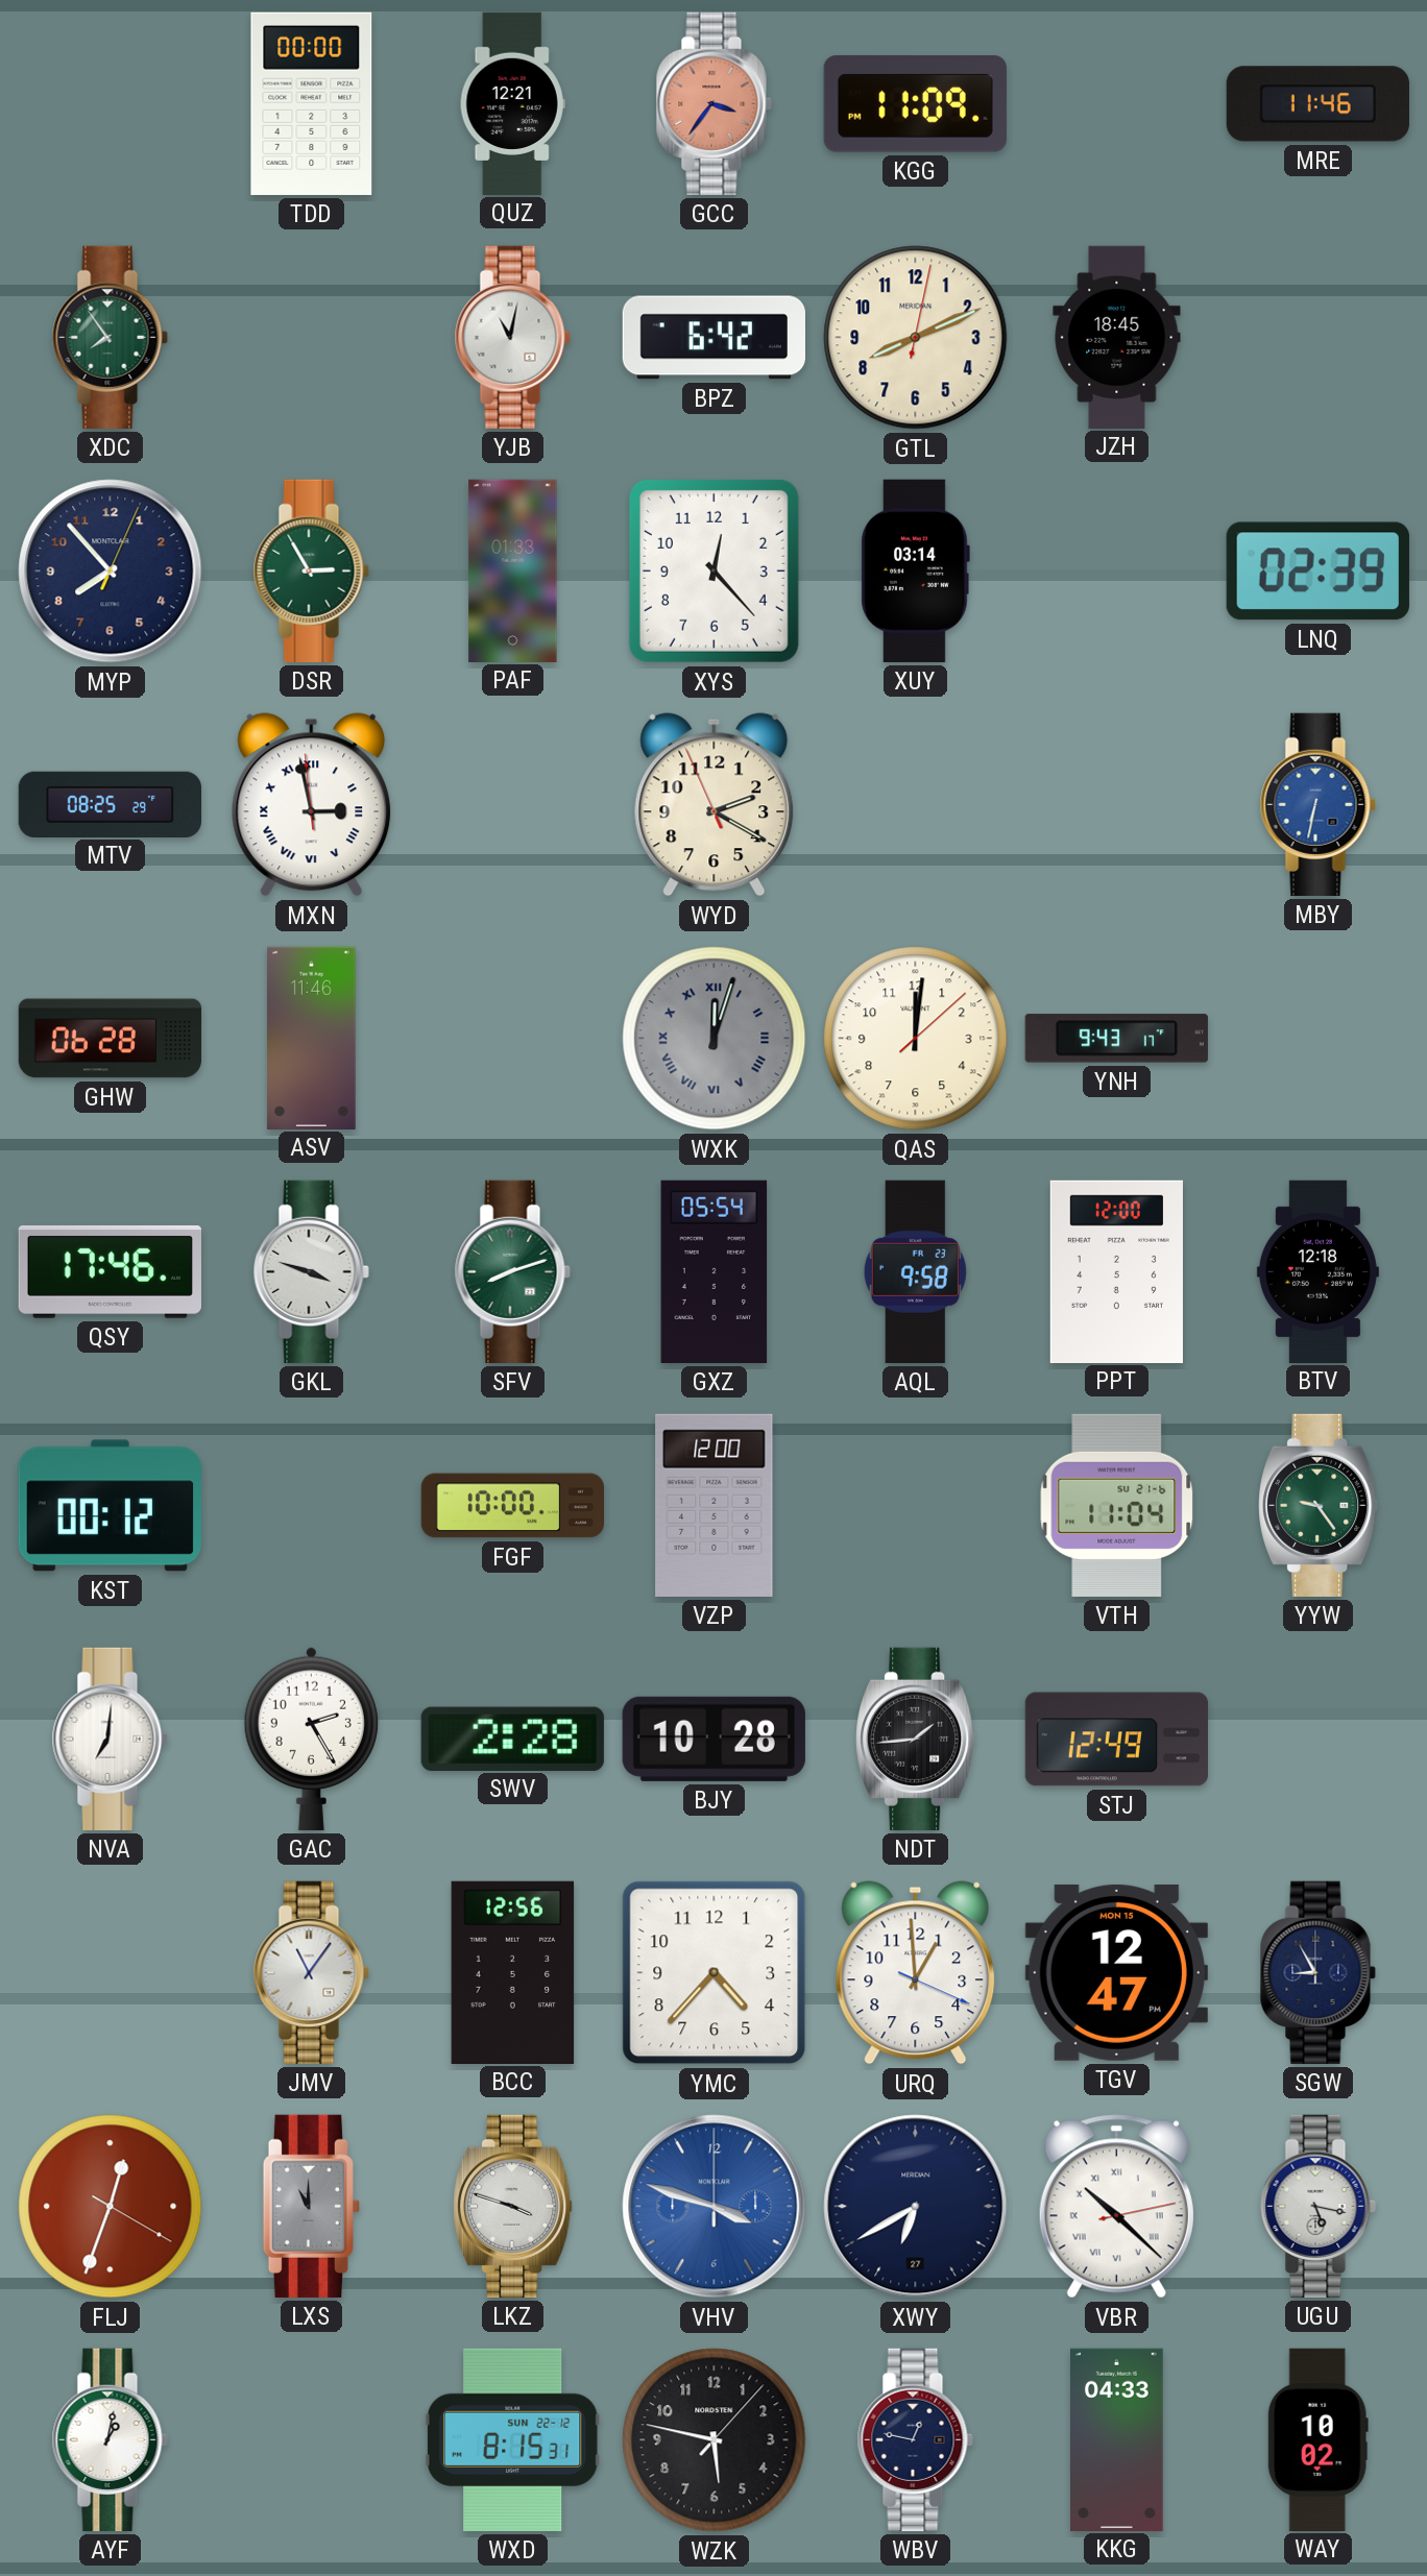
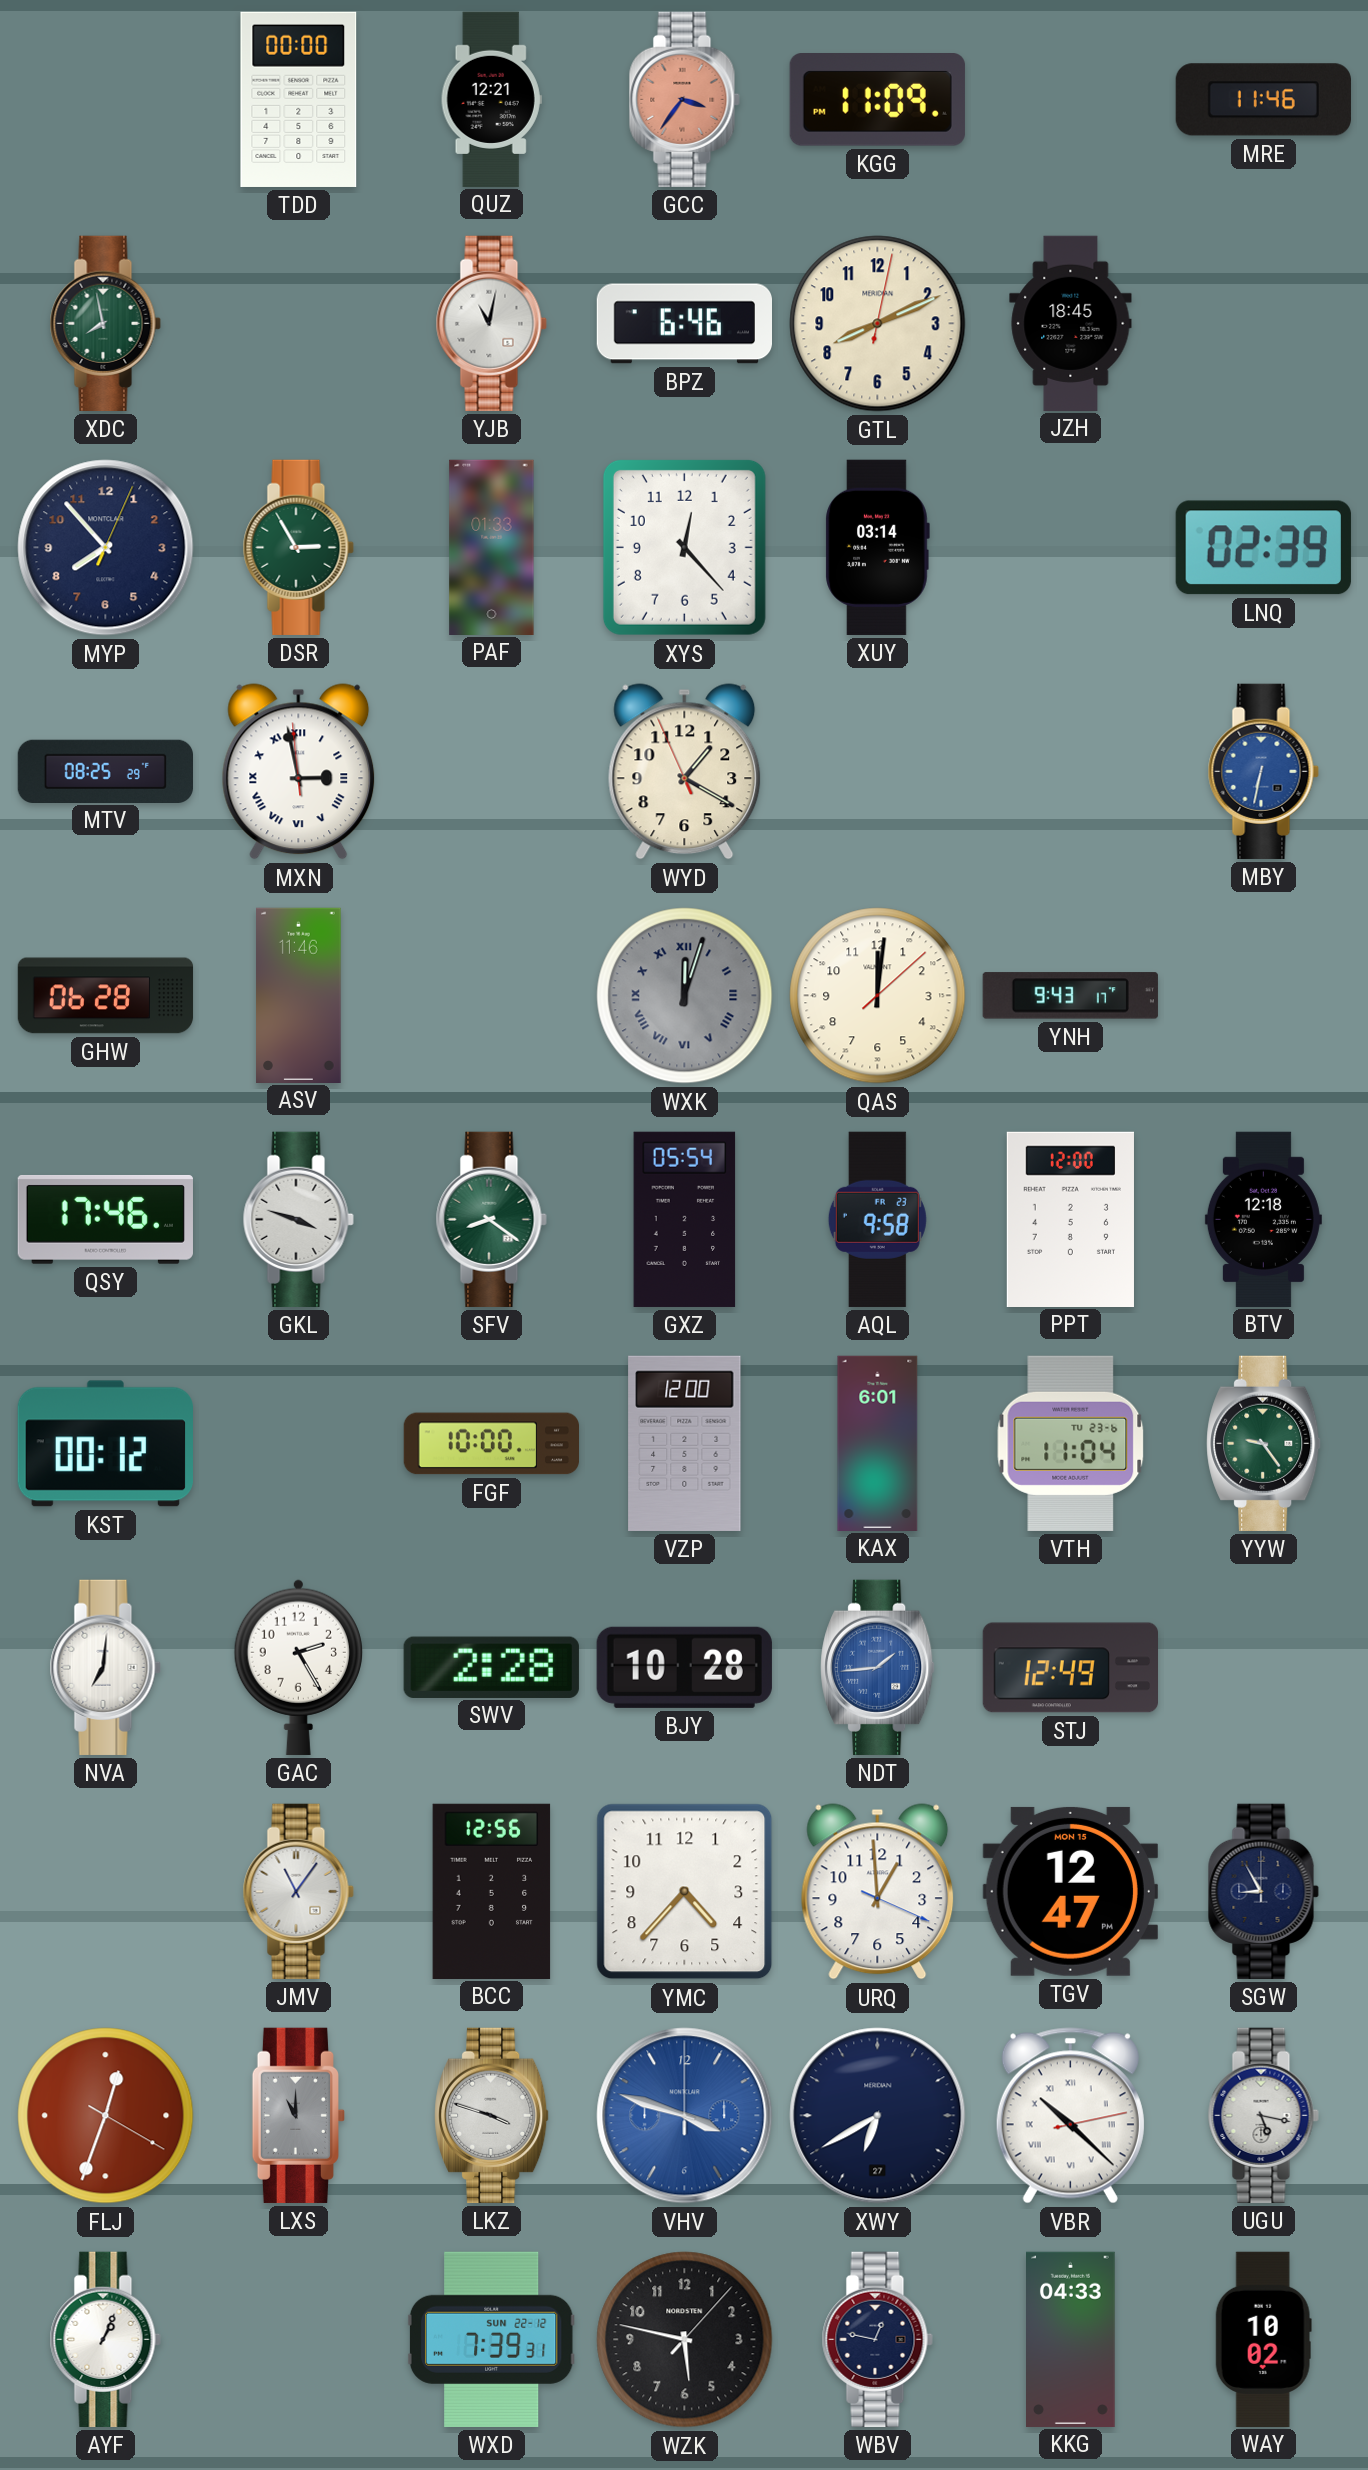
XDC: 7:54 -> 7:58
BPZ: 6:42 -> 6:46
WYD: 2:19 -> 1:19
SFV: 8:12 -> 8:21
KAX: none -> 6:01
VTH date: SU 21-6 -> TU 23-6
NDT dial: black -> blue
AYF: 1:02 -> 1:04
WXD: 8:15 -> 7:39
